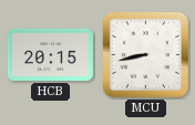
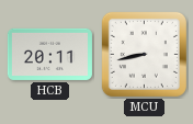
HCB: 20:15 -> 20:11
